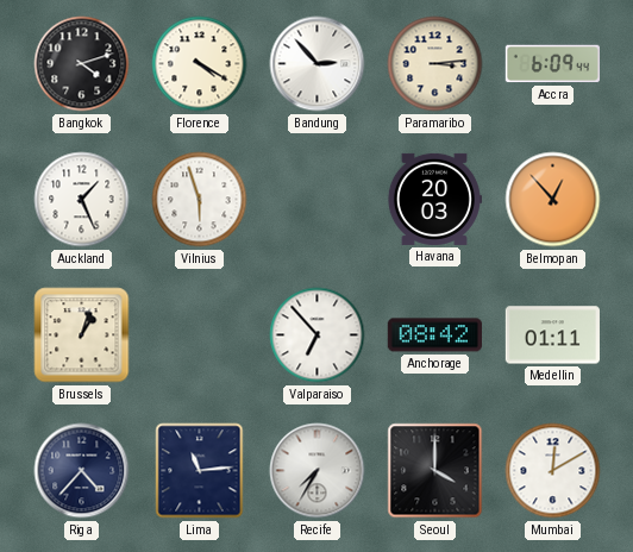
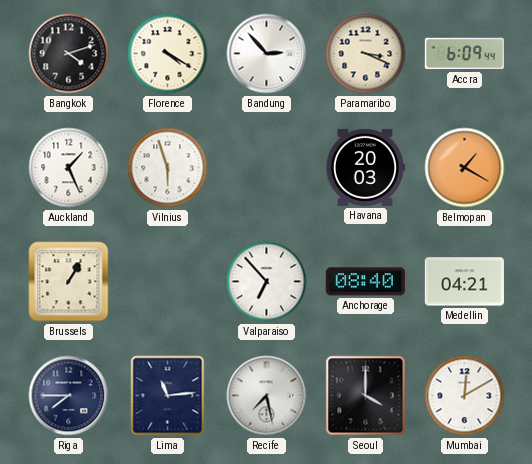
Paramaribo: 3:14 -> 3:19
Belmopan: 12:53 -> 1:20
Brussels: 1:03 -> 1:05
Anchorage: 08:42 -> 08:40
Medellin: 01:11 -> 04:21
Riga: 4:37 -> 7:45
Recife: 7:35 -> 7:28
